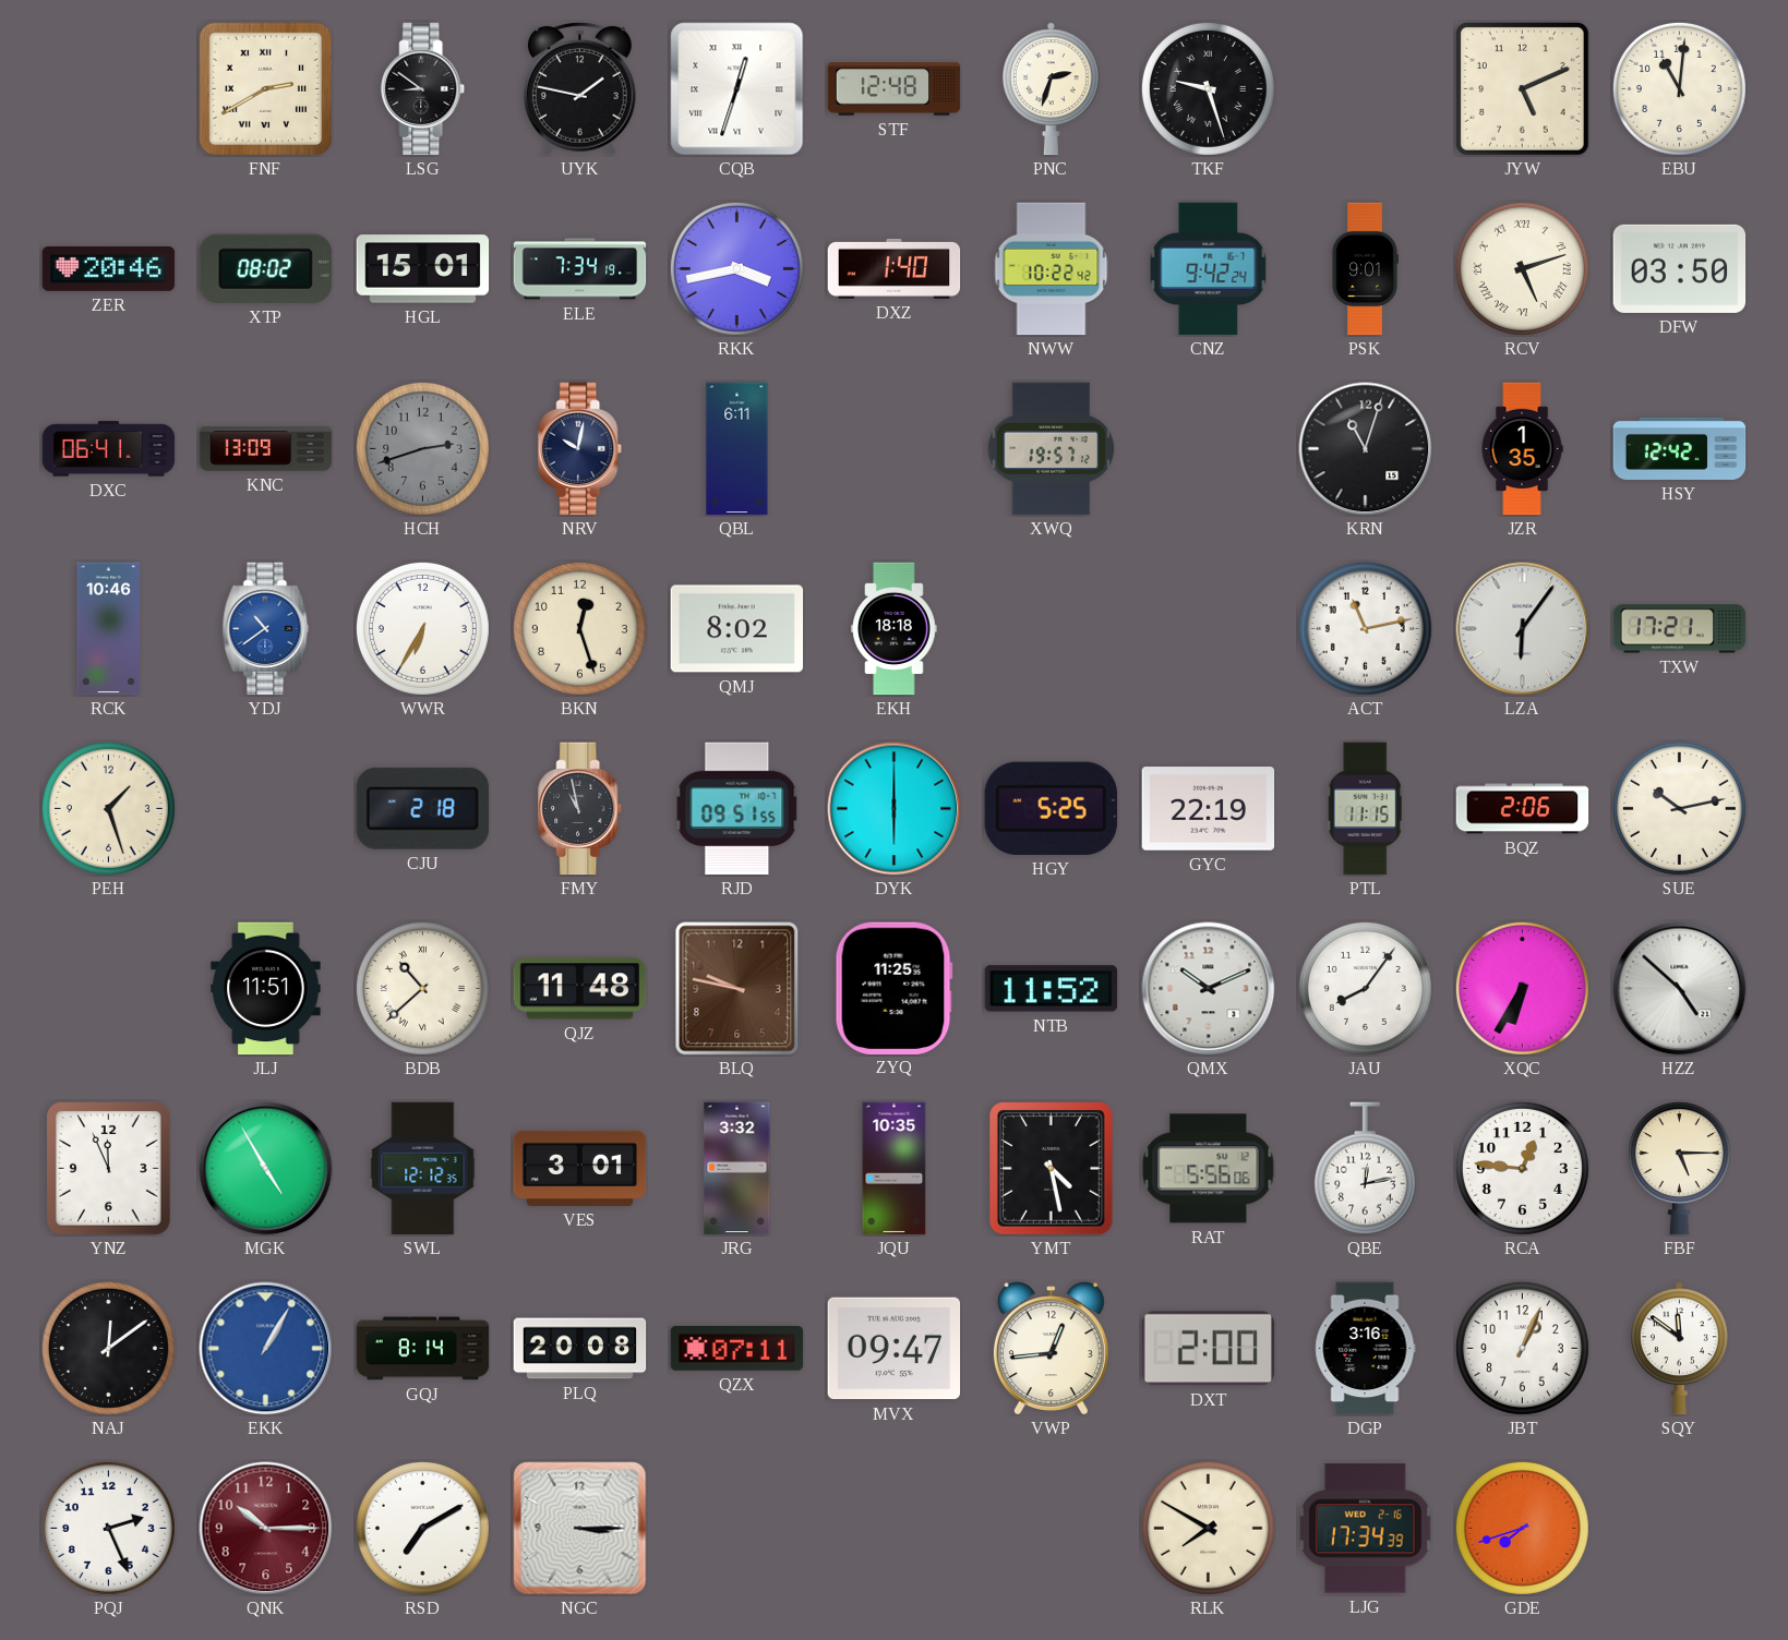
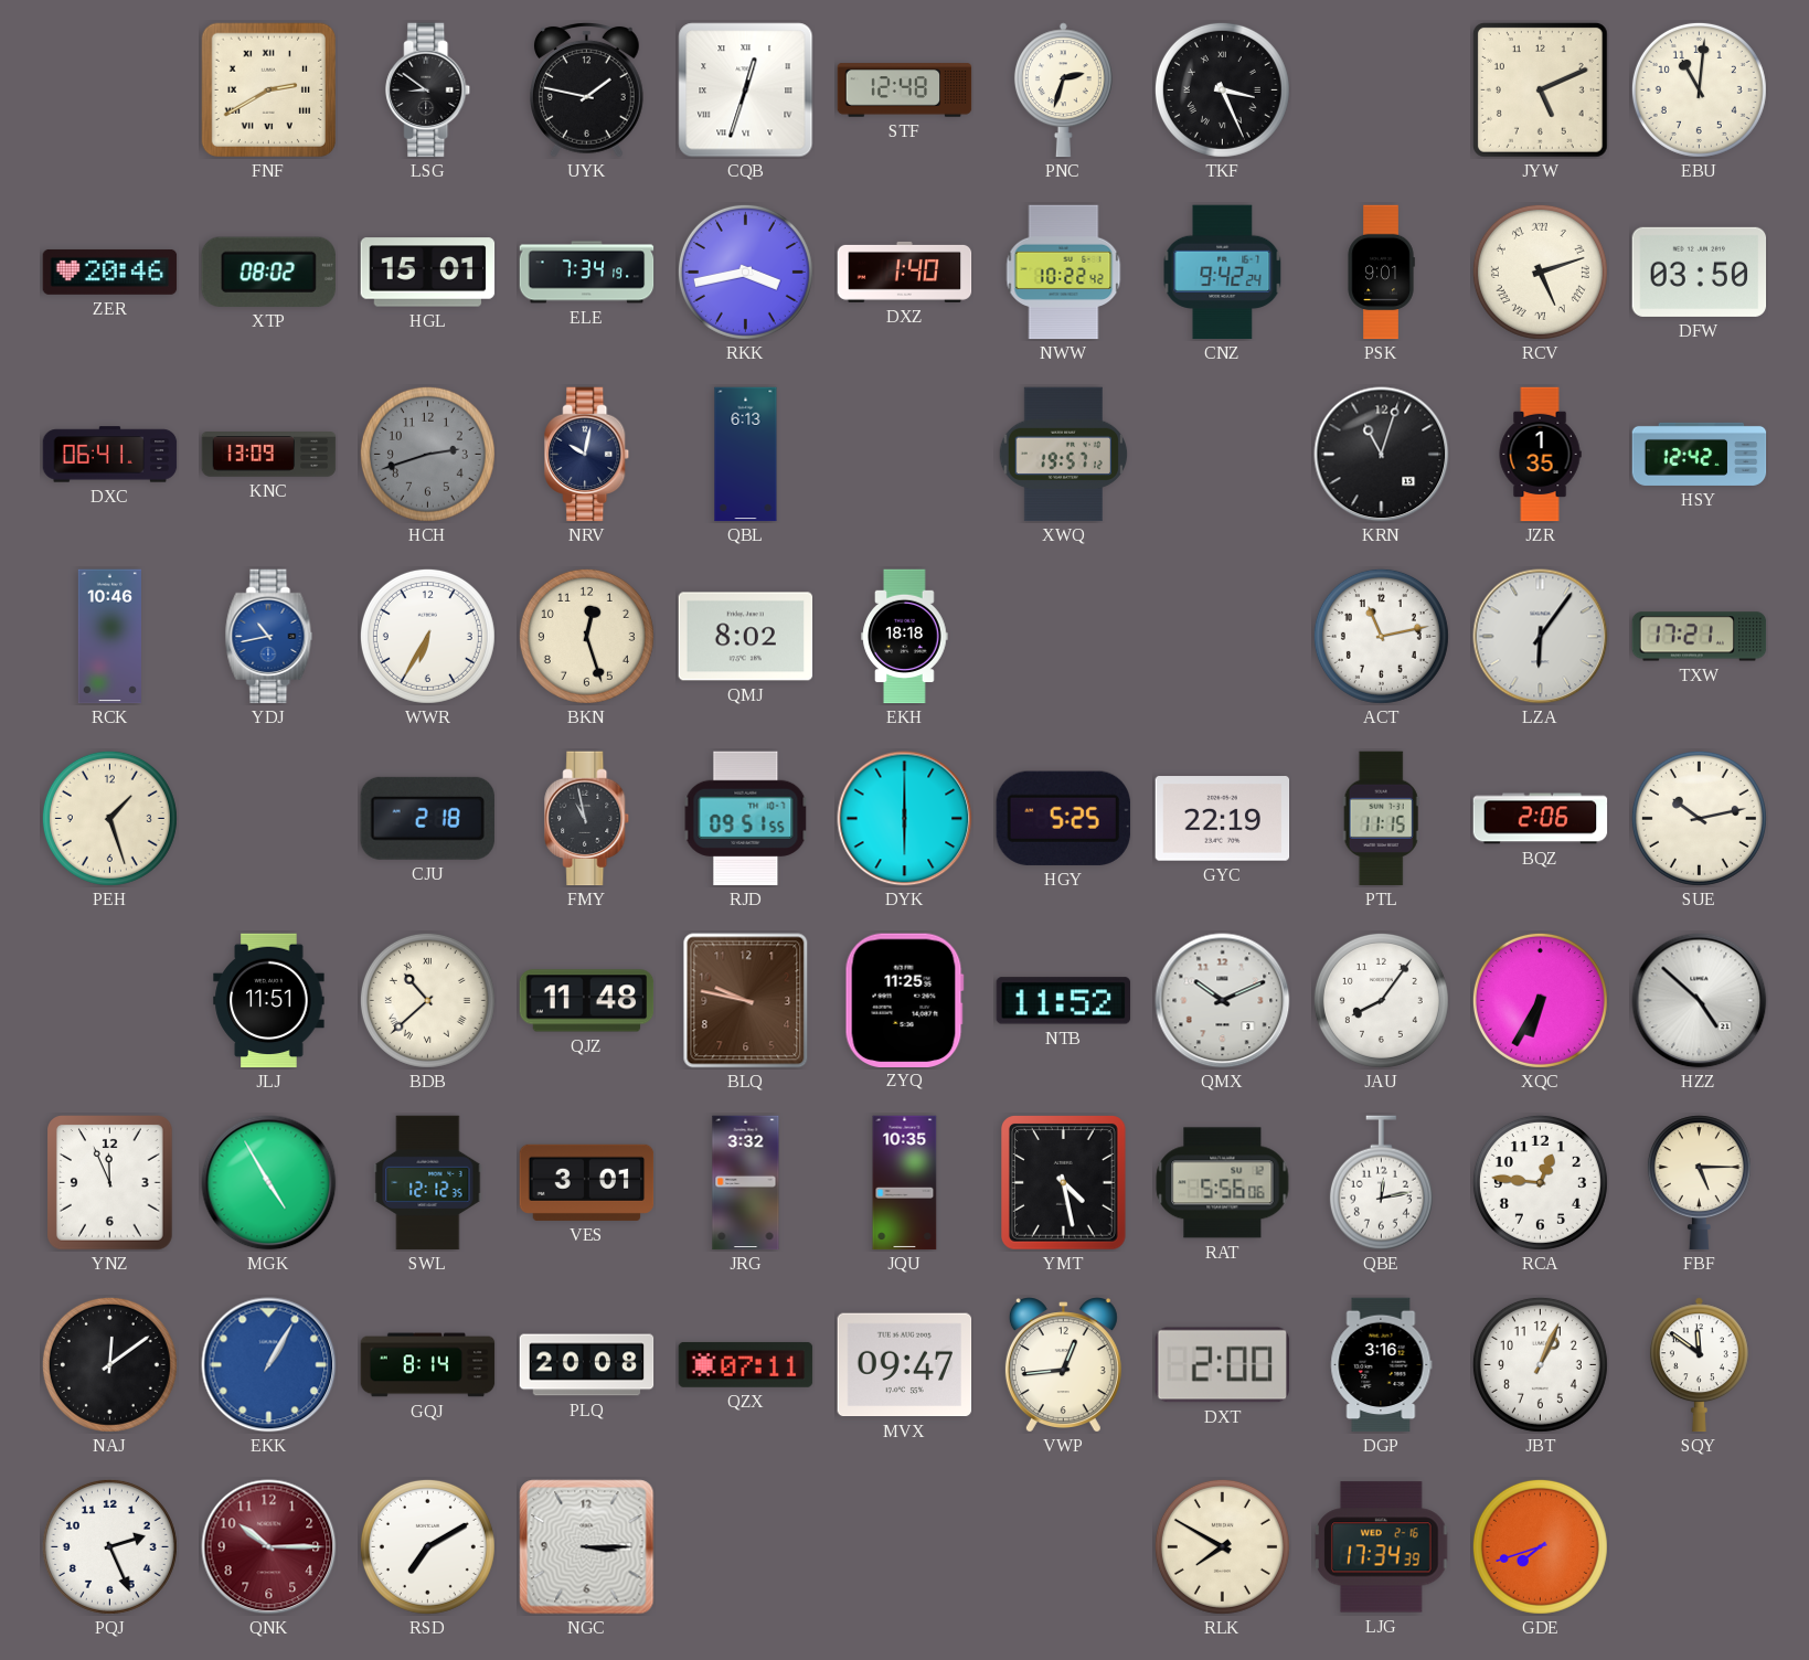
TKF: 9:27 -> 3:26
QBL: 6:11 -> 6:13
YDJ: 10:39 -> 10:43
